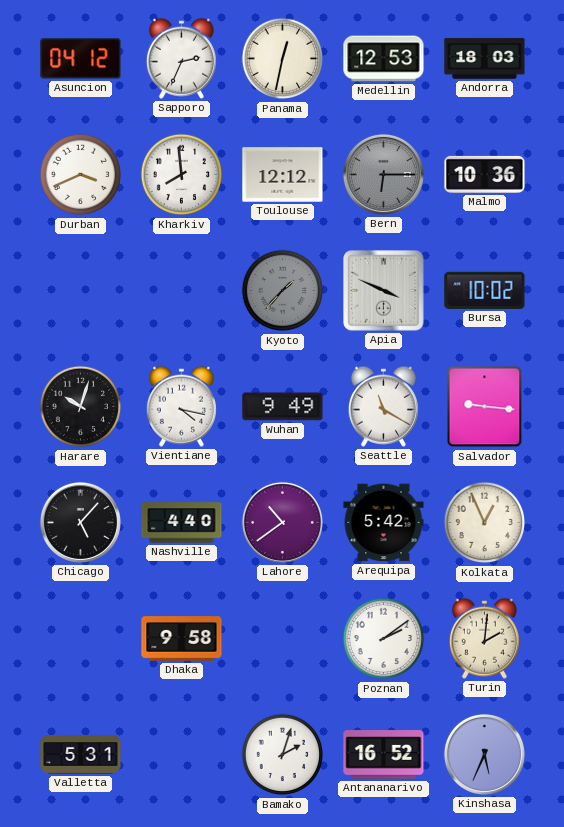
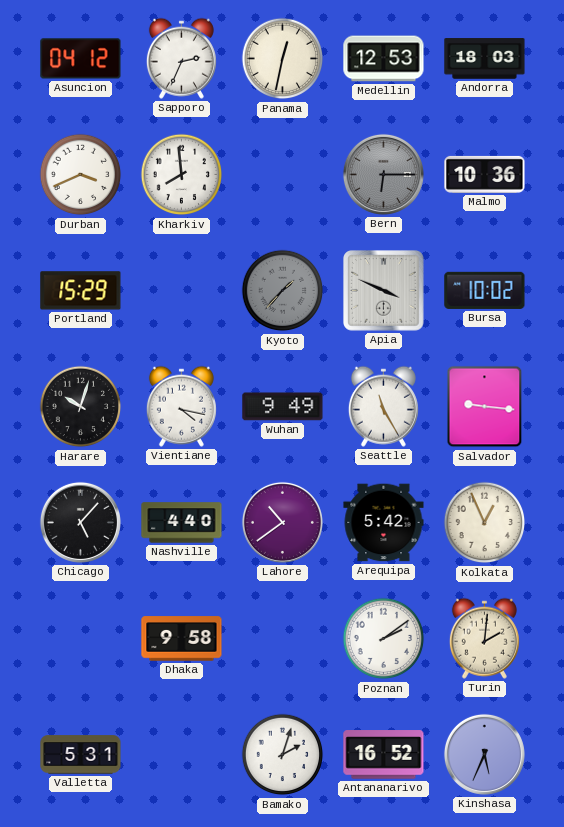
Toulouse: 12:12 -> none
Portland: none -> 15:29
Seattle: 11:20 -> 11:25
